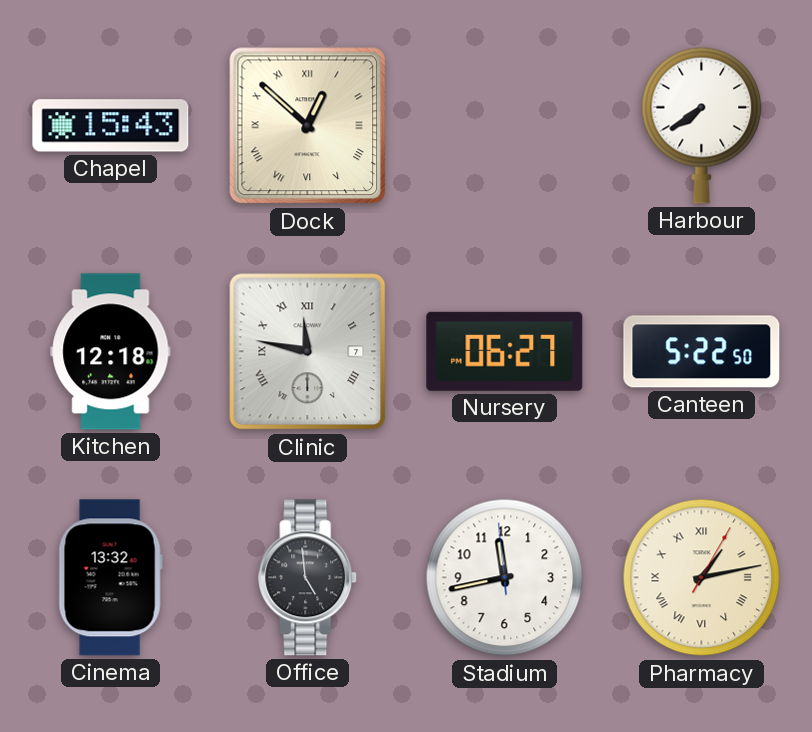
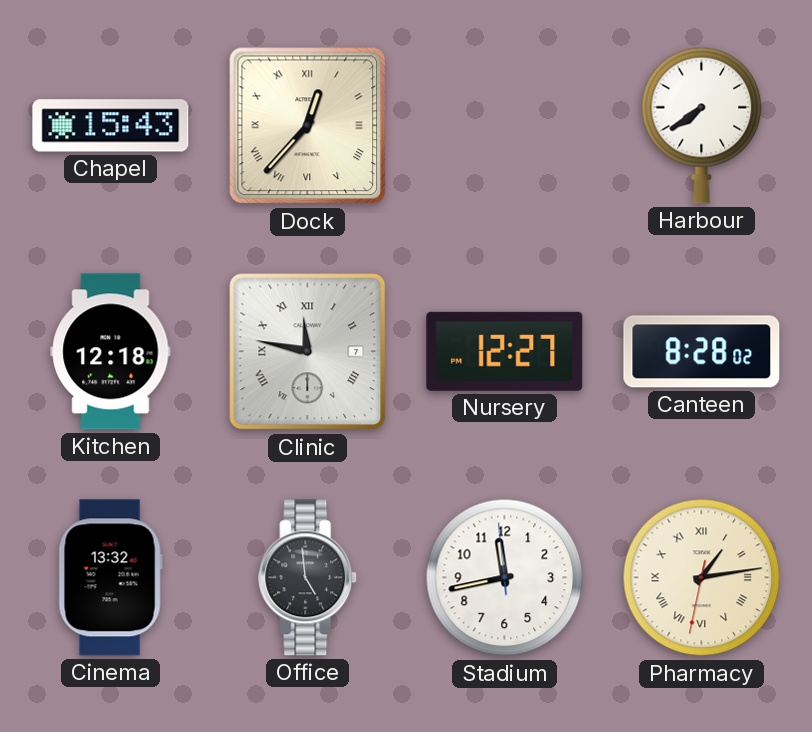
Dock: 12:52 -> 12:37
Nursery: 06:27 -> 12:27
Canteen: 5:22 -> 8:28
Pharmacy: 1:13:05 -> 1:13:32
